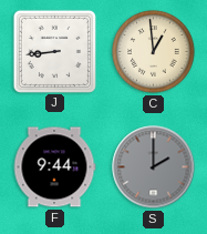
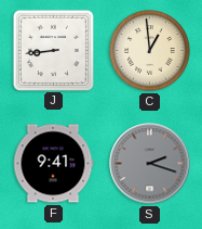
F: 9:44 -> 9:41
S: 2:00 -> 2:18
